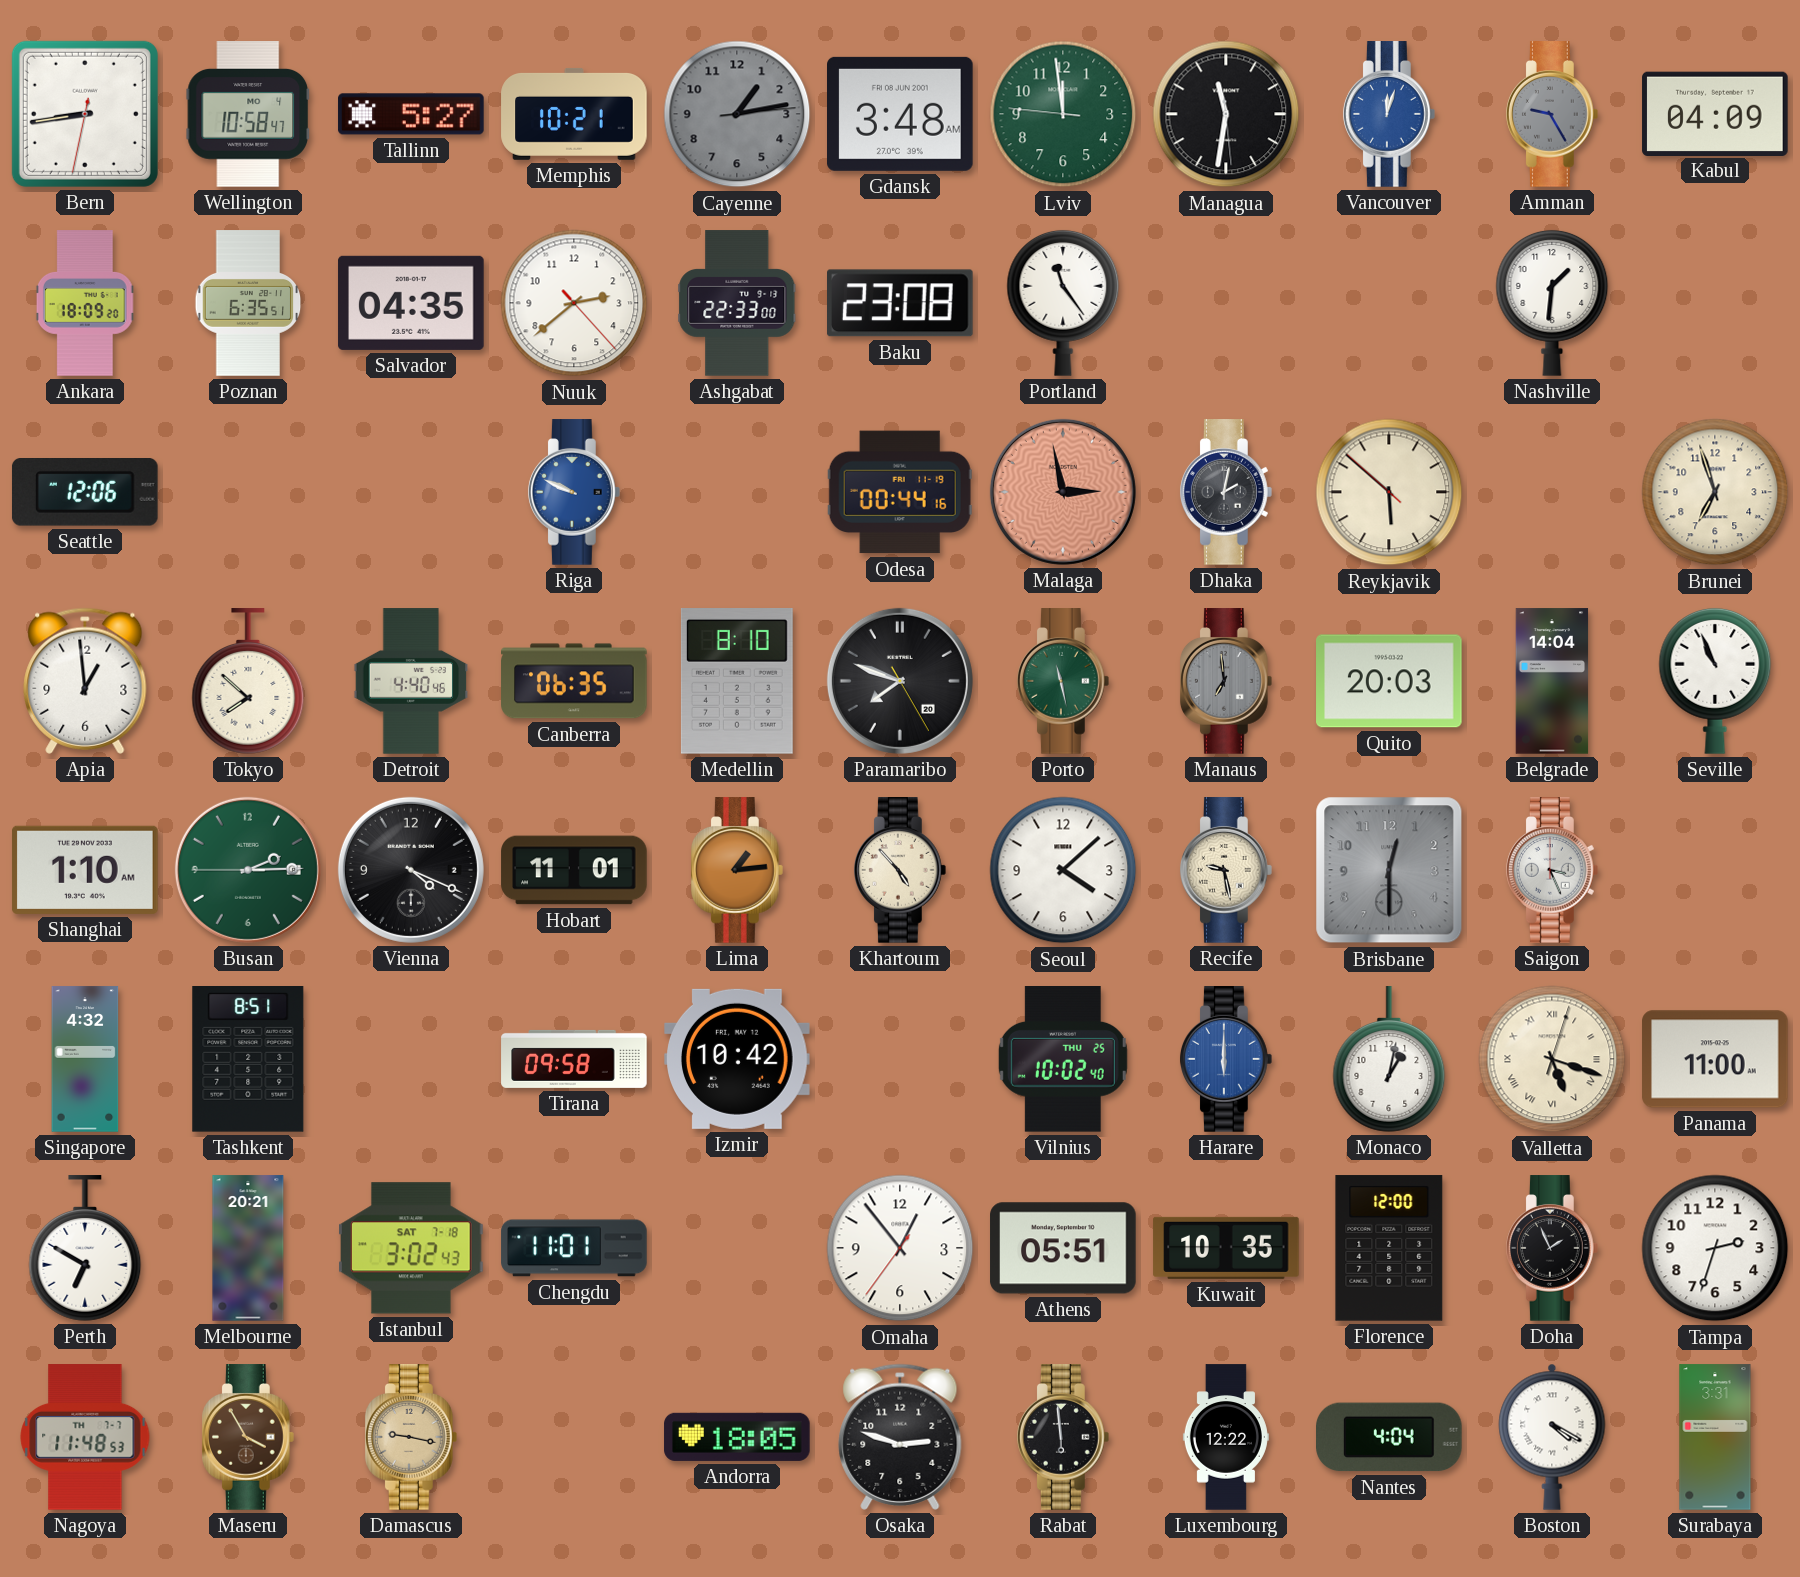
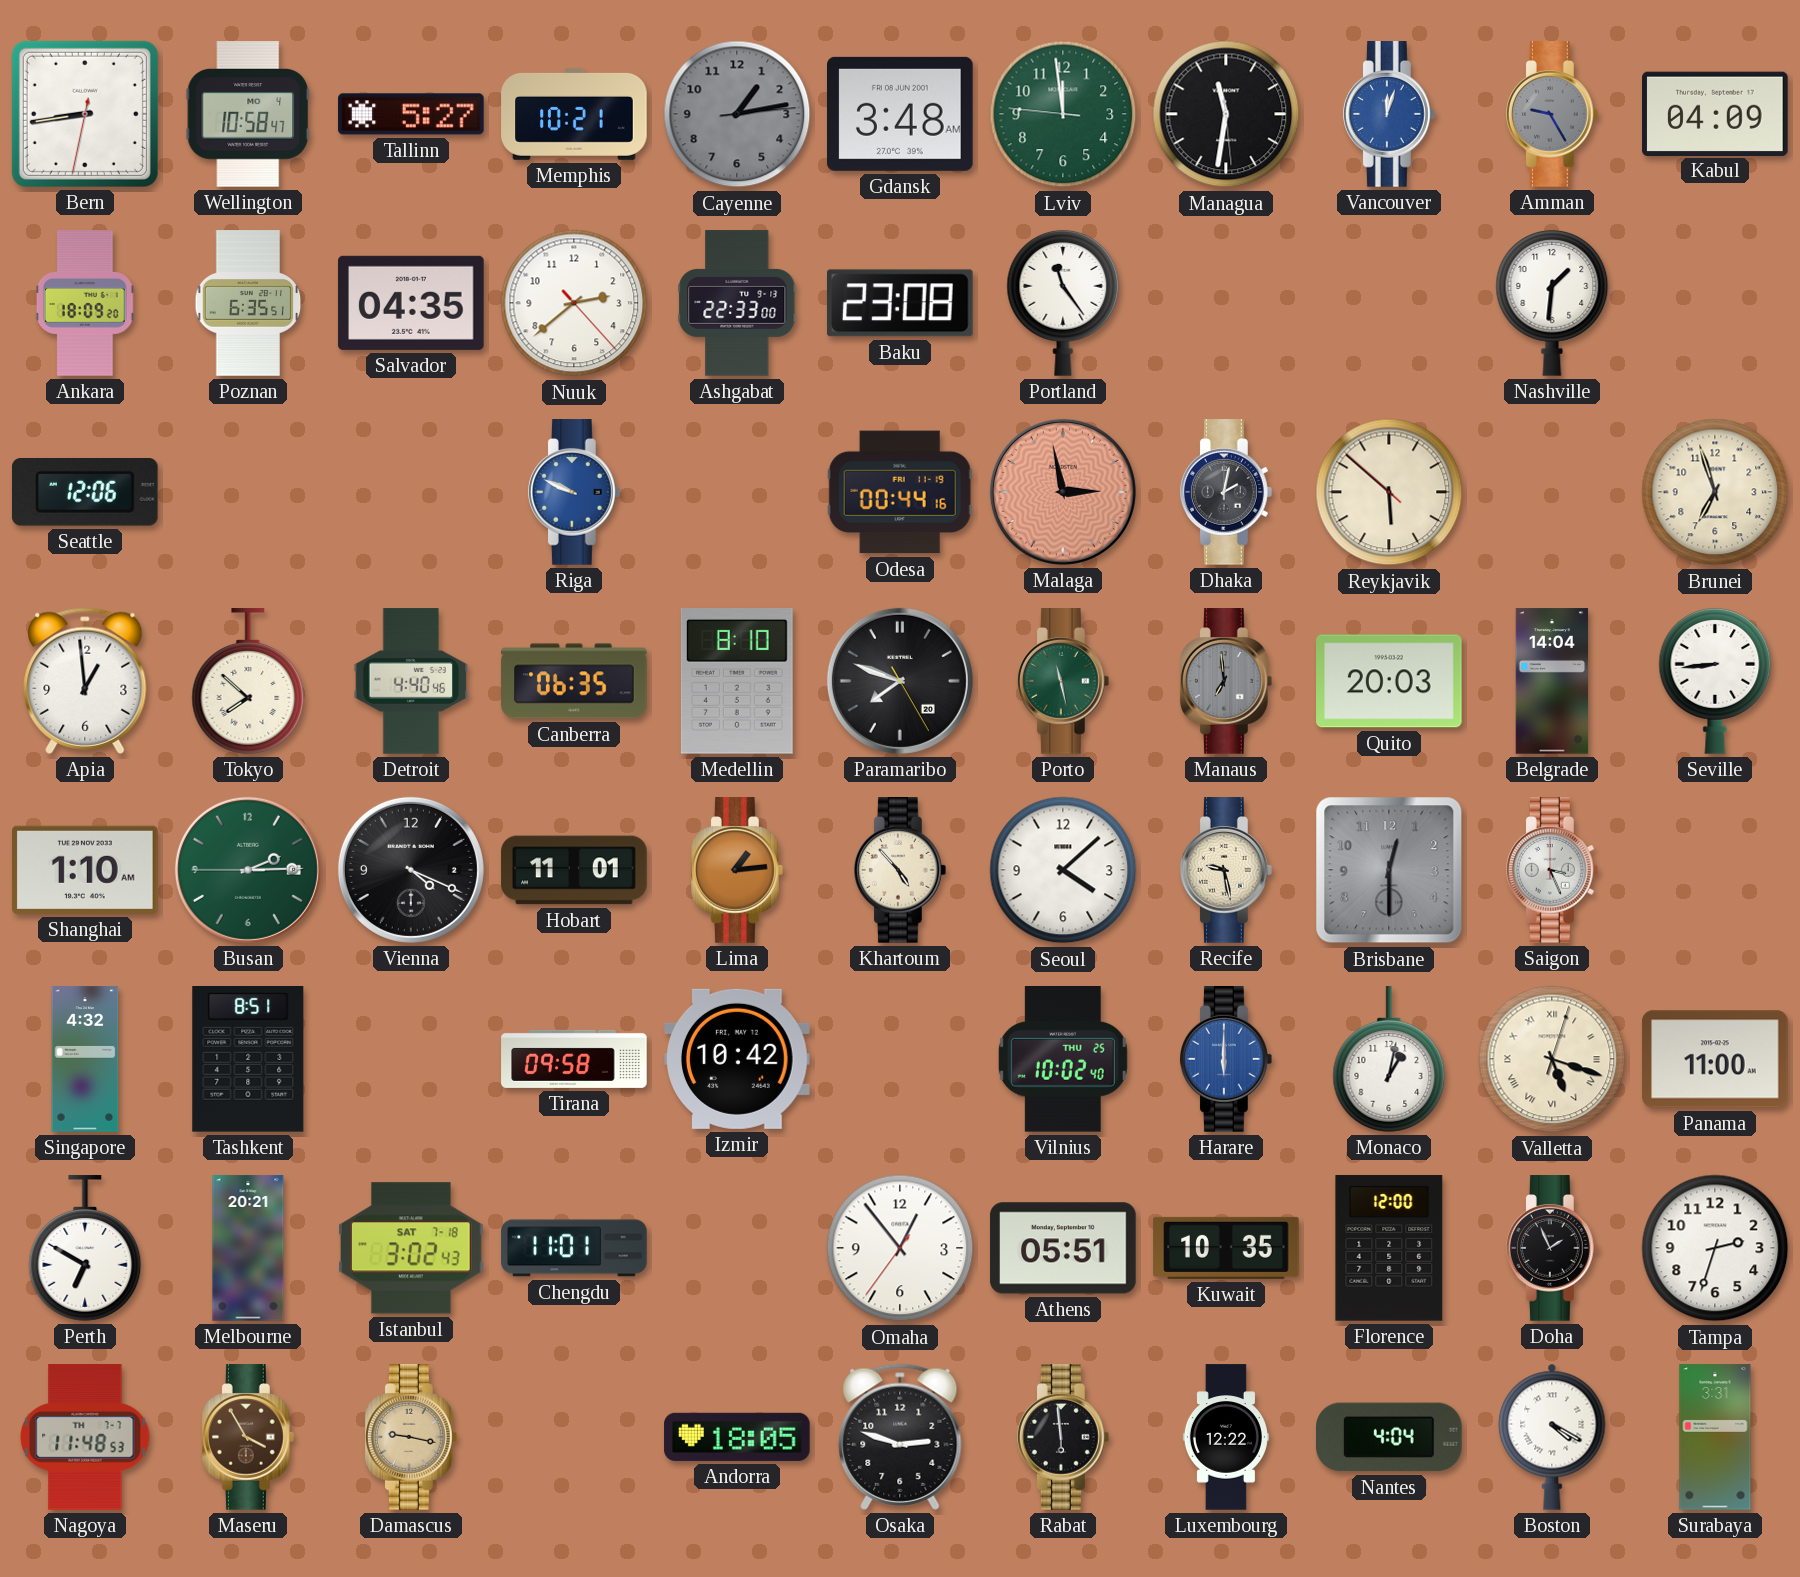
Seville: 10:56 -> 8:44
